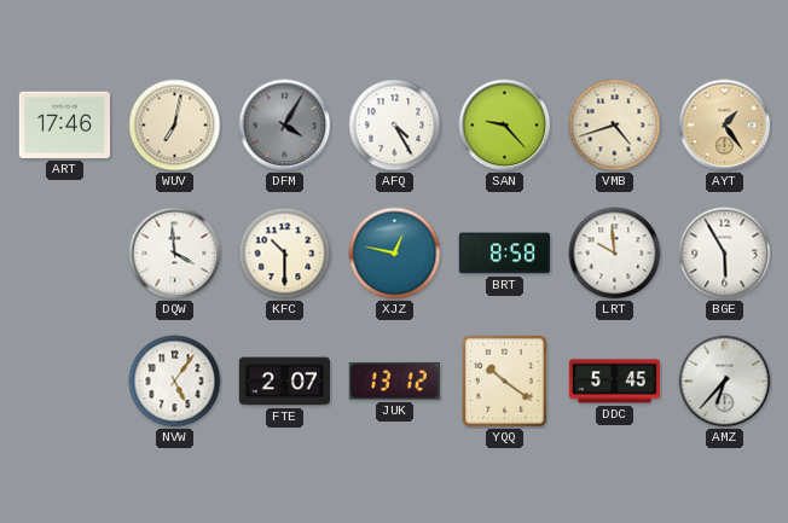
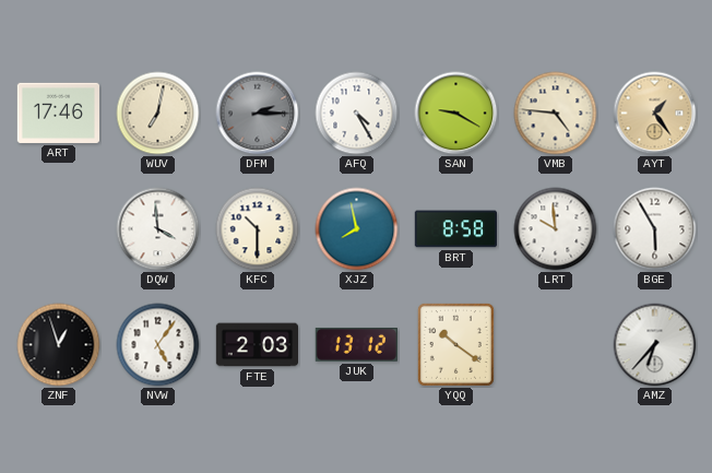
DFM: 4:05 -> 2:15
SAN: 9:23 -> 9:20
VMB: 4:42 -> 4:46
XJZ: 12:47 -> 7:58
ZNF: none -> 12:57
FTE: 2:07 -> 2:03
DDC: 5:45 -> none
